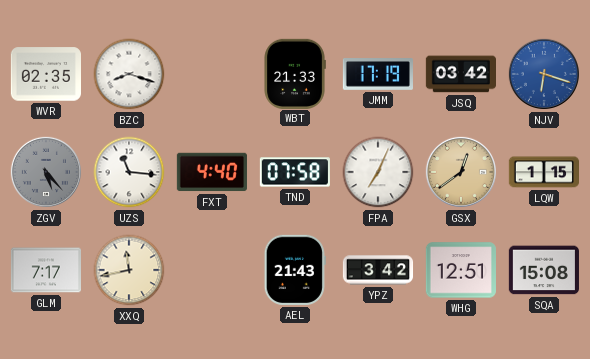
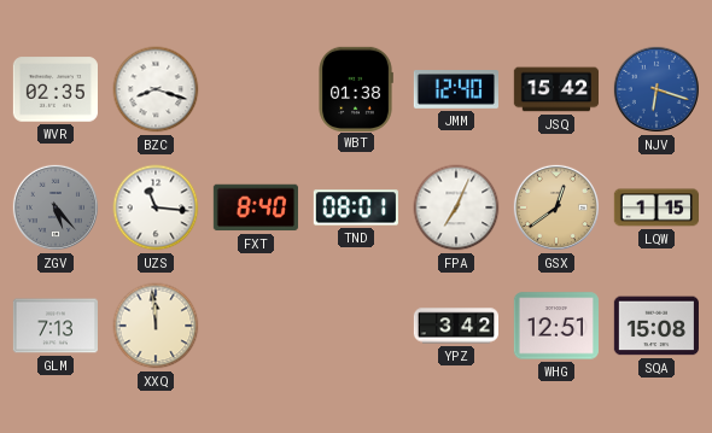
WBT: 21:33 -> 01:38
JMM: 17:19 -> 12:40
JSQ: 03:42 -> 15:42
FXT: 4:40 -> 8:40
TND: 07:58 -> 08:01
GLM: 7:17 -> 7:13
XXQ: 11:43 -> 11:59
AEL: 21:43 -> none
